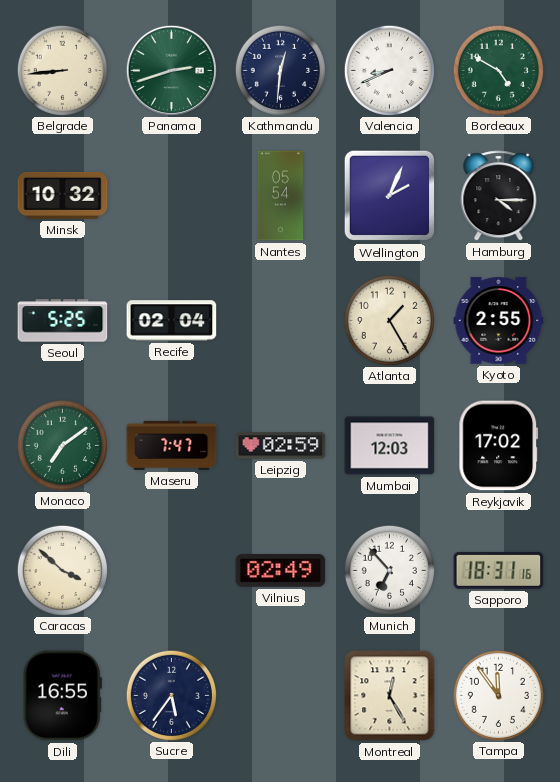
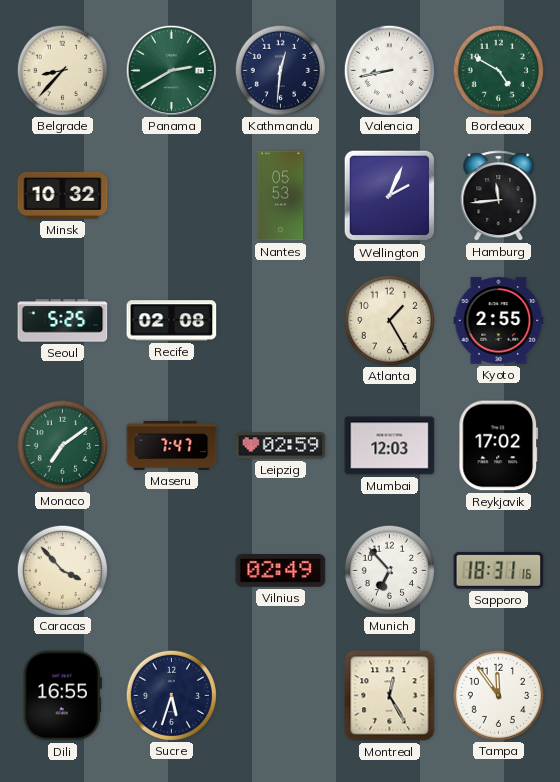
Belgrade: 8:44 -> 8:37
Panama: 2:42 -> 2:40
Valencia: 8:41 -> 8:43
Nantes: 05:54 -> 05:53
Hamburg: 4:15 -> 11:44
Recife: 02:04 -> 02:08
Caracas: 3:52 -> 3:53
Sucre: 5:36 -> 5:33
